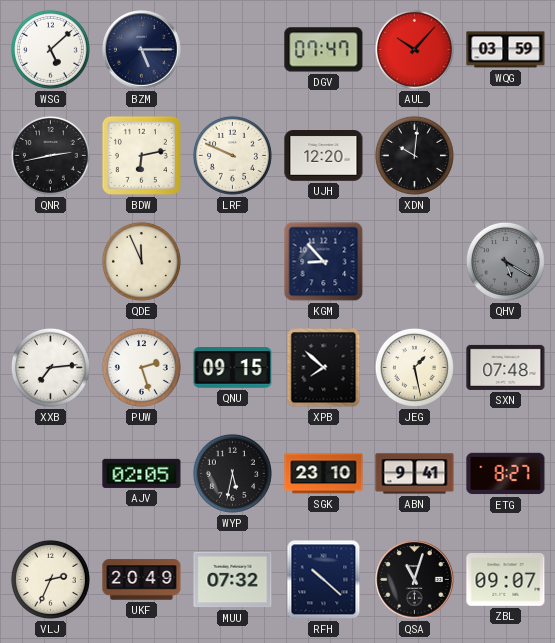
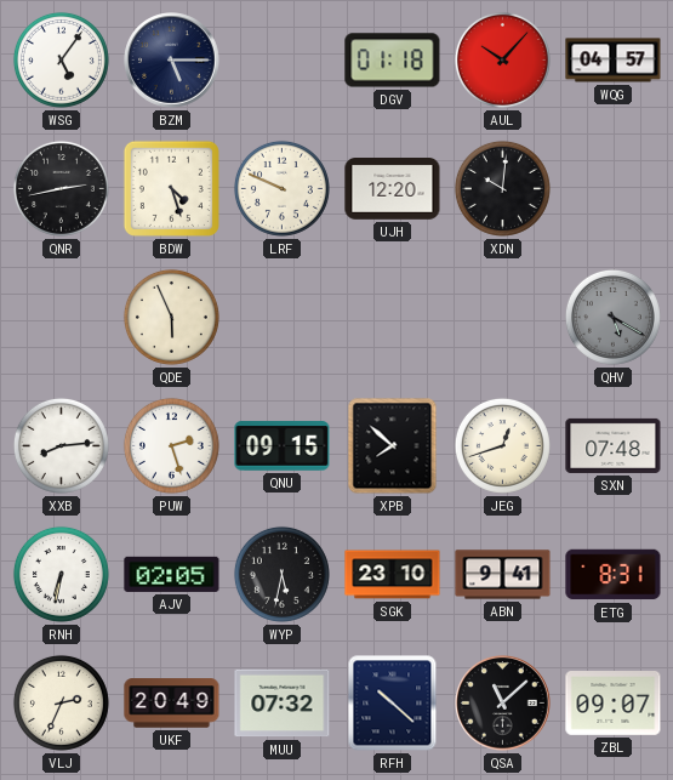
WSG: 5:08 -> 5:06
DGV: 07:47 -> 01:18
WQG: 03:59 -> 04:57
BDW: 6:13 -> 4:27
QDE: 11:56 -> 5:56
KGM: 8:53 -> none
XXB: 7:14 -> 8:14
JEG: 1:28 -> 12:42
RNH: none -> 6:32
ETG: 8:27 -> 8:31
QSA: 11:03 -> 11:08
